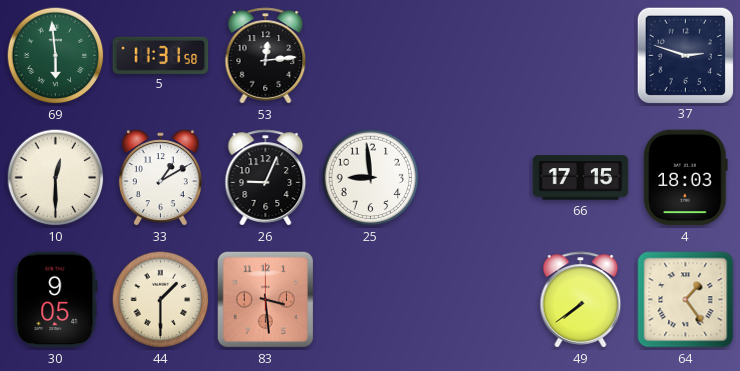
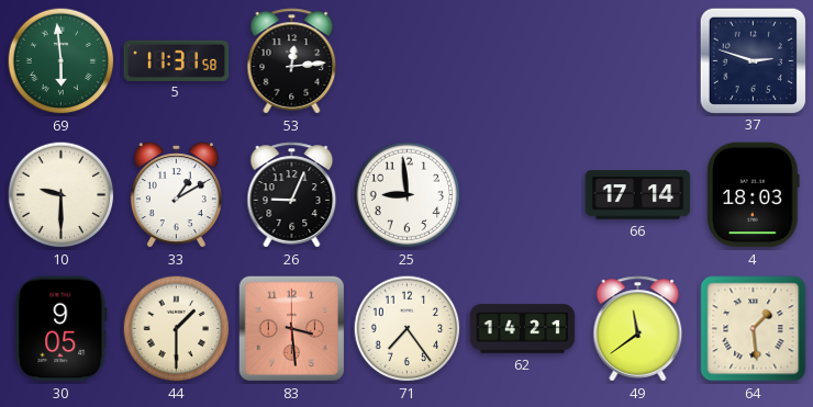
10: 12:30 -> 9:30
66: 17:15 -> 17:14
71: none -> 7:24
62: none -> 14:21
49: 7:39 -> 11:39
64: 1:24 -> 1:29
